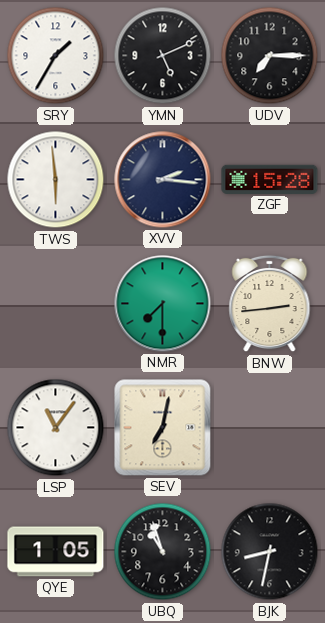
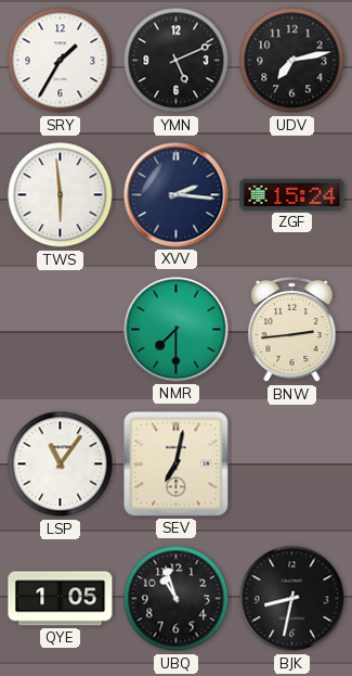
UDV: 7:15 -> 7:13
ZGF: 15:28 -> 15:24
